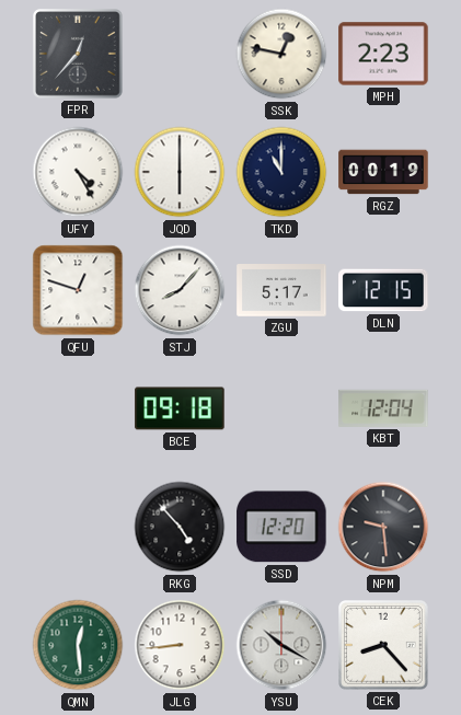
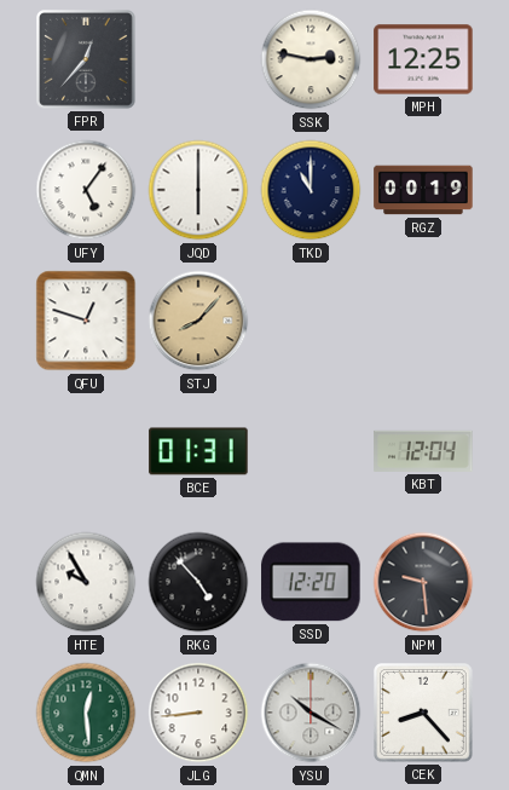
SSK: 12:47 -> 2:47
MPH: 2:23 -> 12:25
UFY: 4:25 -> 5:06
STJ dial: white -> champagne
ZGU: 5:17 -> none
DLN: 12:15 -> none
BCE: 09:18 -> 01:31
HTE: none -> 9:55
